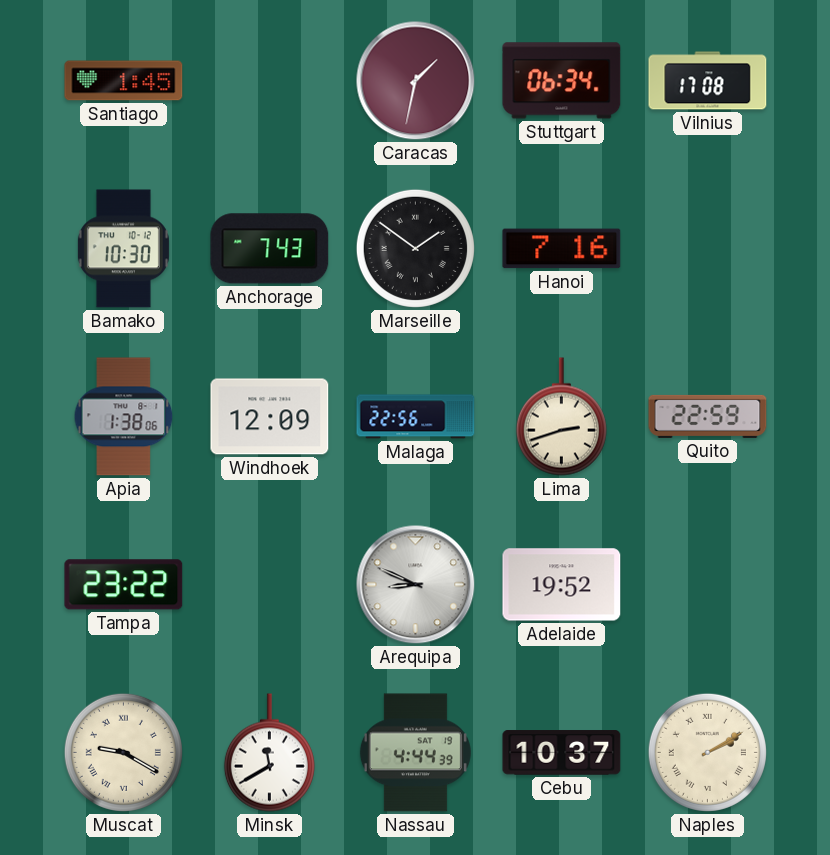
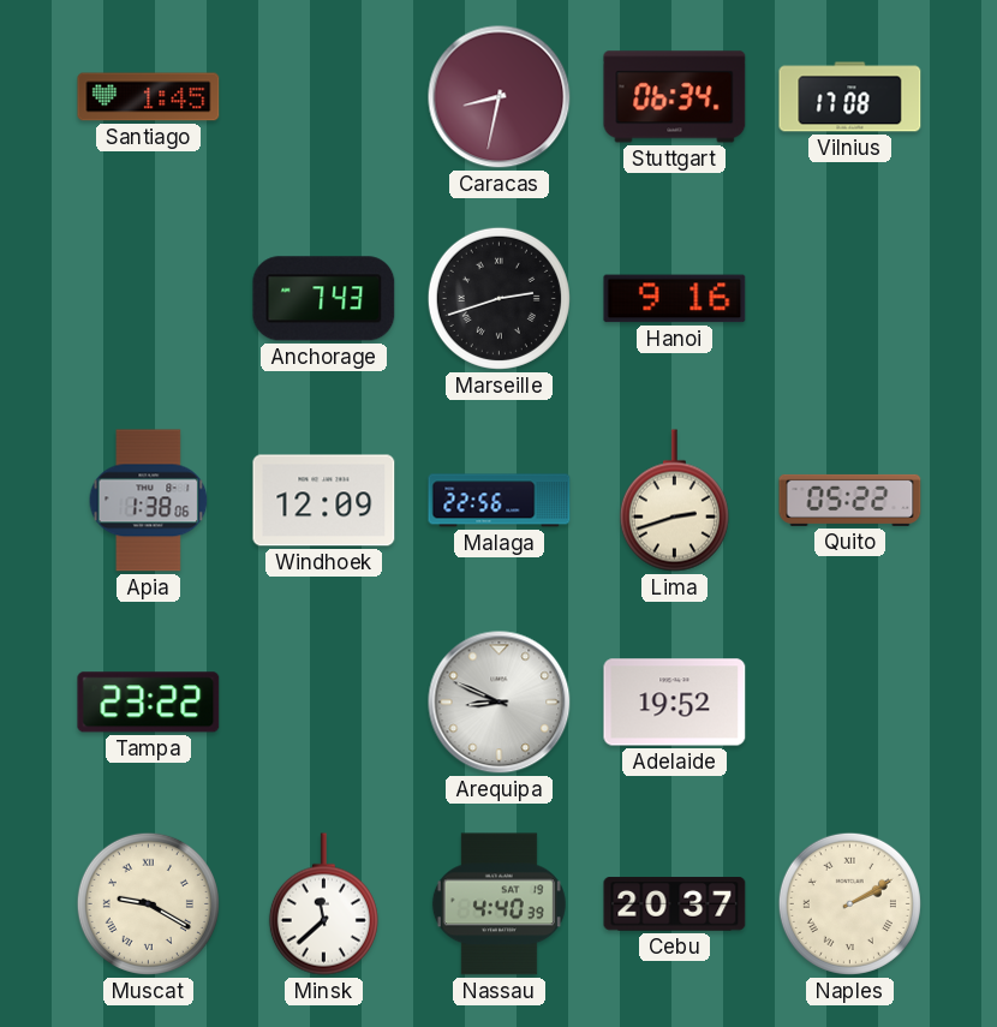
Caracas: 1:32 -> 8:32
Bamako: 10:30 -> none
Marseille: 1:51 -> 2:42
Hanoi: 7:16 -> 9:16
Quito: 22:59 -> 05:22
Minsk: 11:40 -> 11:38
Nassau: 4:44 -> 4:40
Cebu: 10:37 -> 20:37
